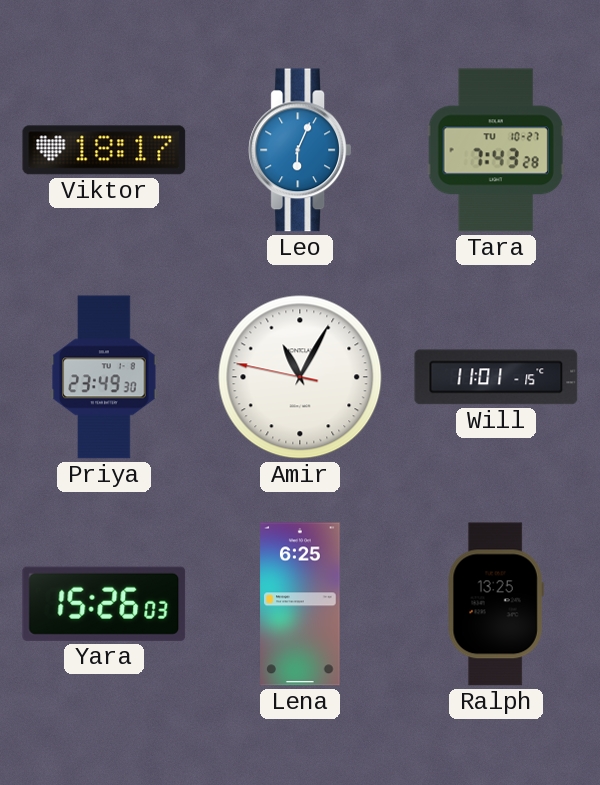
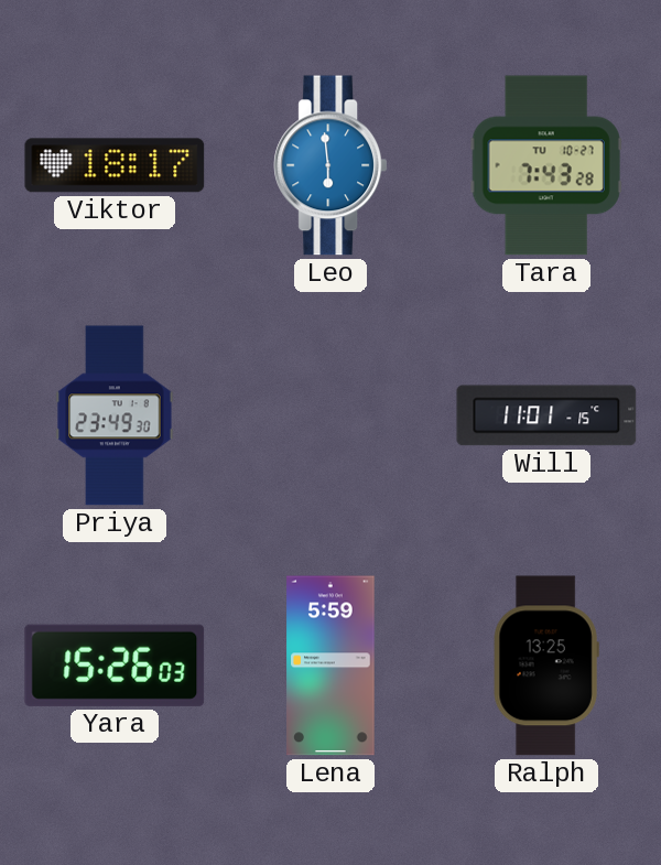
Leo: 6:04 -> 5:59
Amir: 11:04 -> none
Lena: 6:25 -> 5:59
